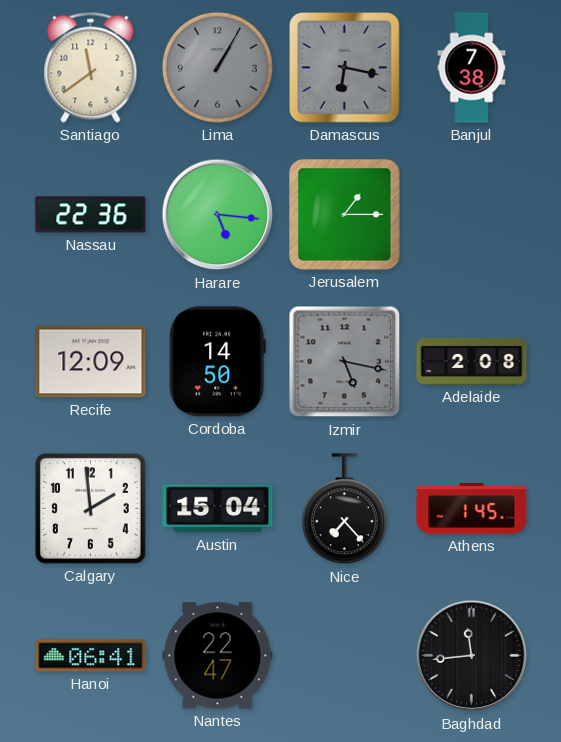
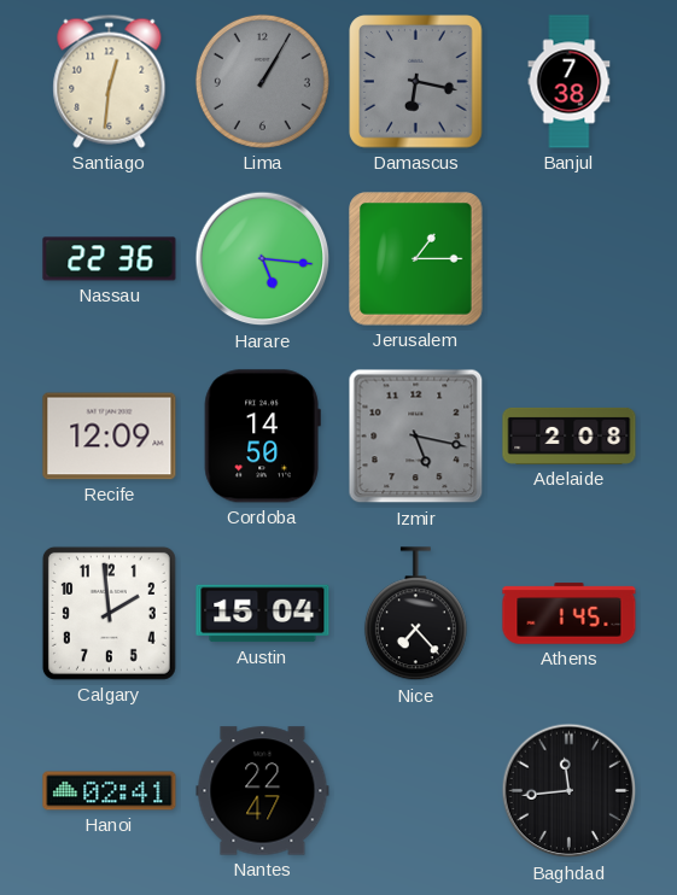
Santiago: 11:39 -> 12:31
Hanoi: 06:41 -> 02:41
